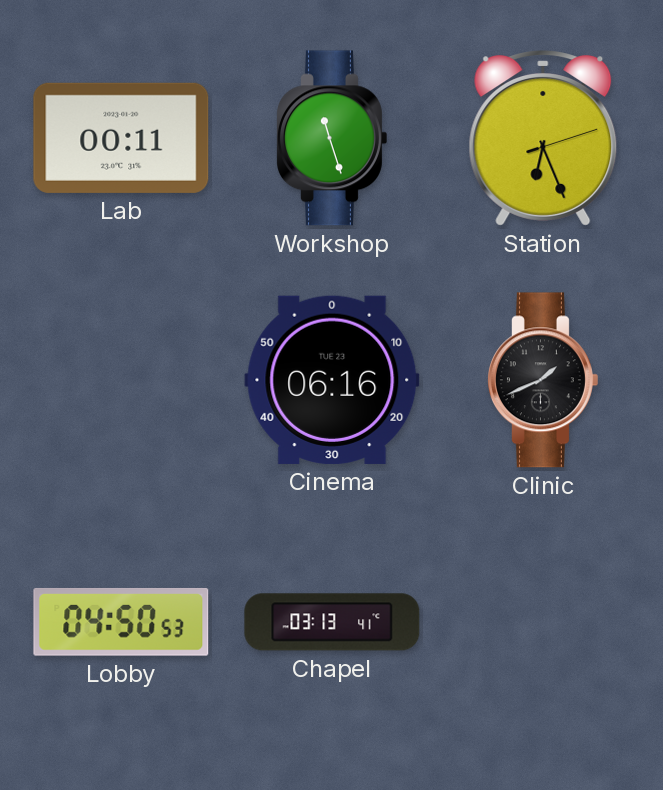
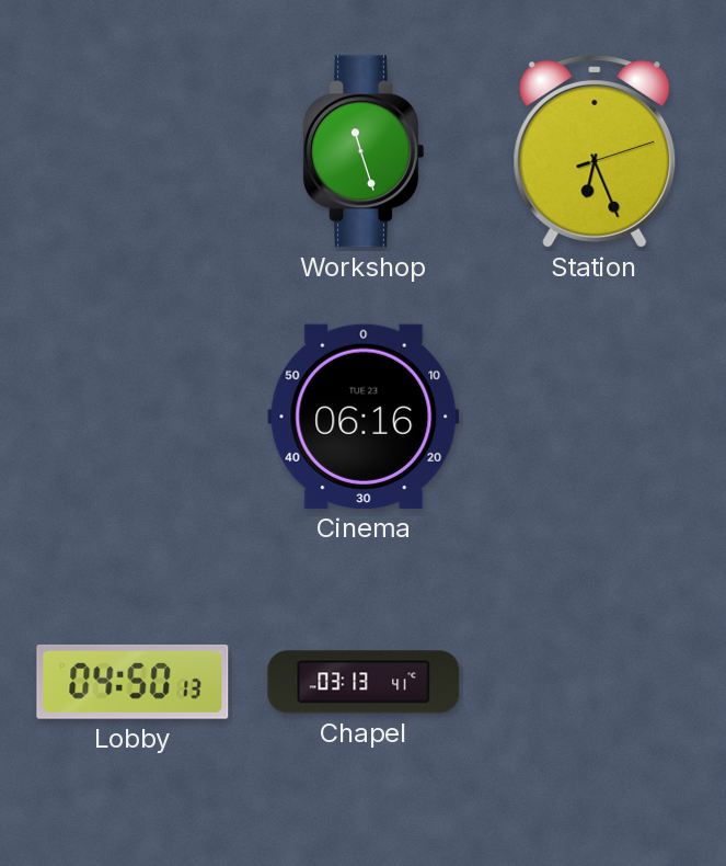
Lab: 00:11 -> none
Clinic: 1:41 -> none
Lobby: 04:50:53 -> 04:50:13
